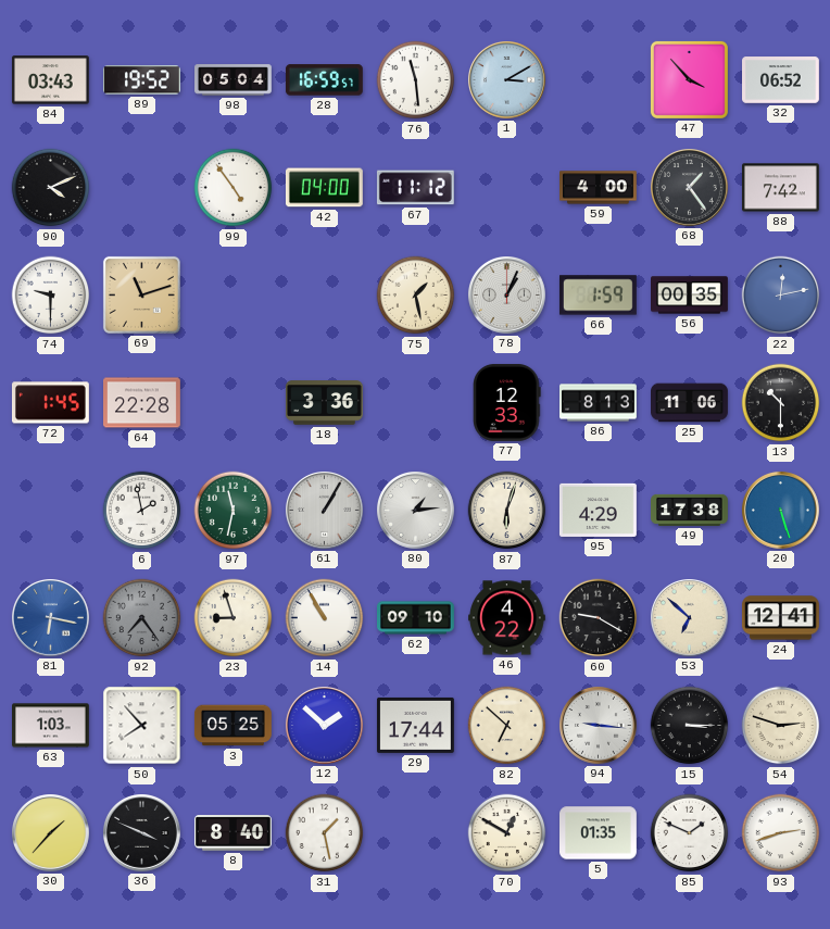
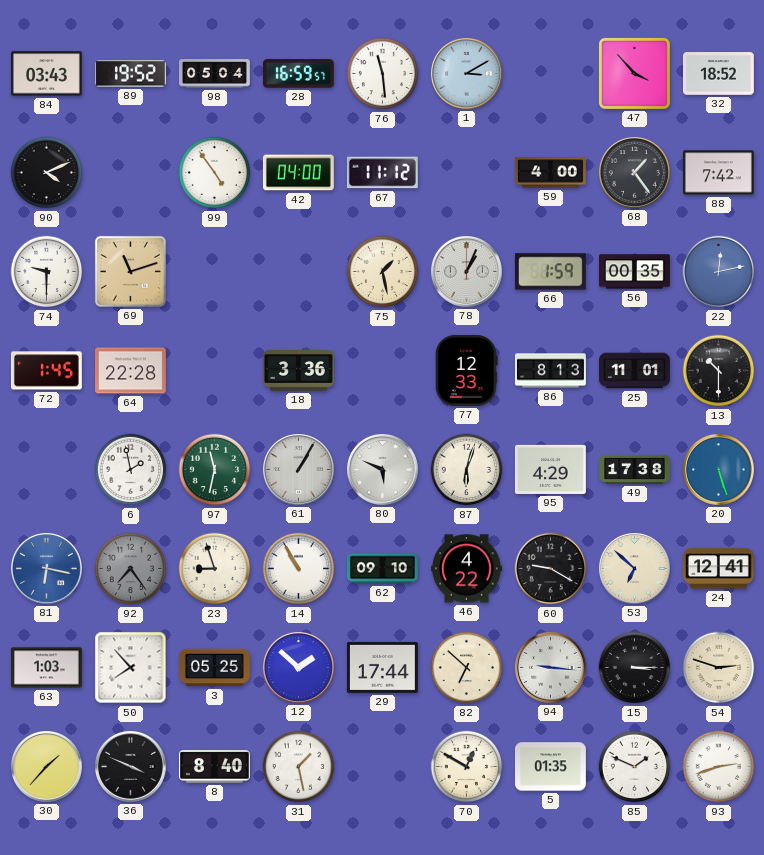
32: 06:52 -> 18:52
25: 11:06 -> 11:01
80: 1:14 -> 5:49
